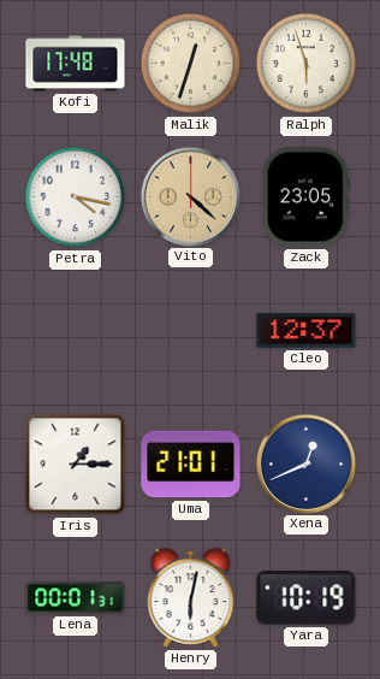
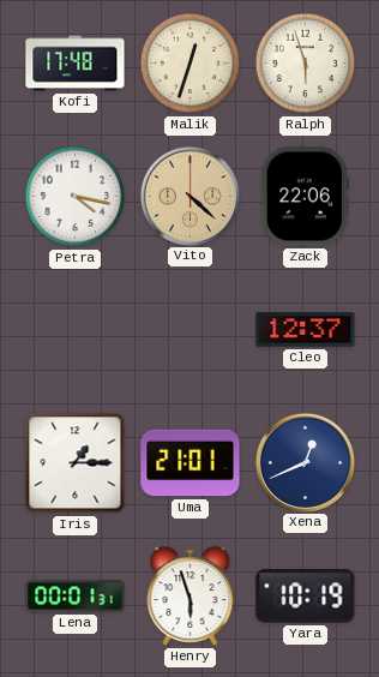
Zack: 23:05 -> 22:06
Henry: 6:02 -> 5:57
